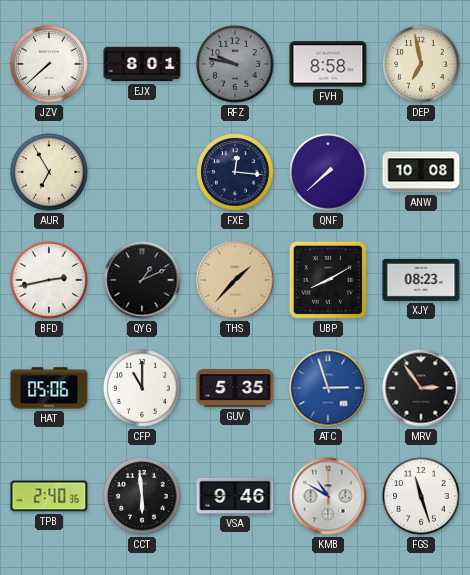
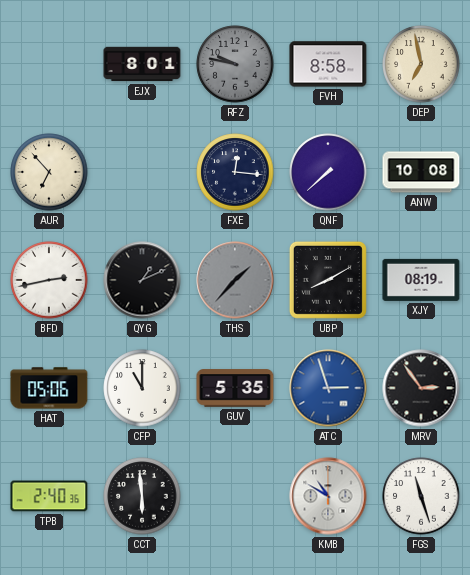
JZV: 7:38 -> none
AUR: 6:55 -> 6:53
THS dial: champagne -> grey
XJY: 08:23 -> 08:19
VSA: 9:46 -> none
